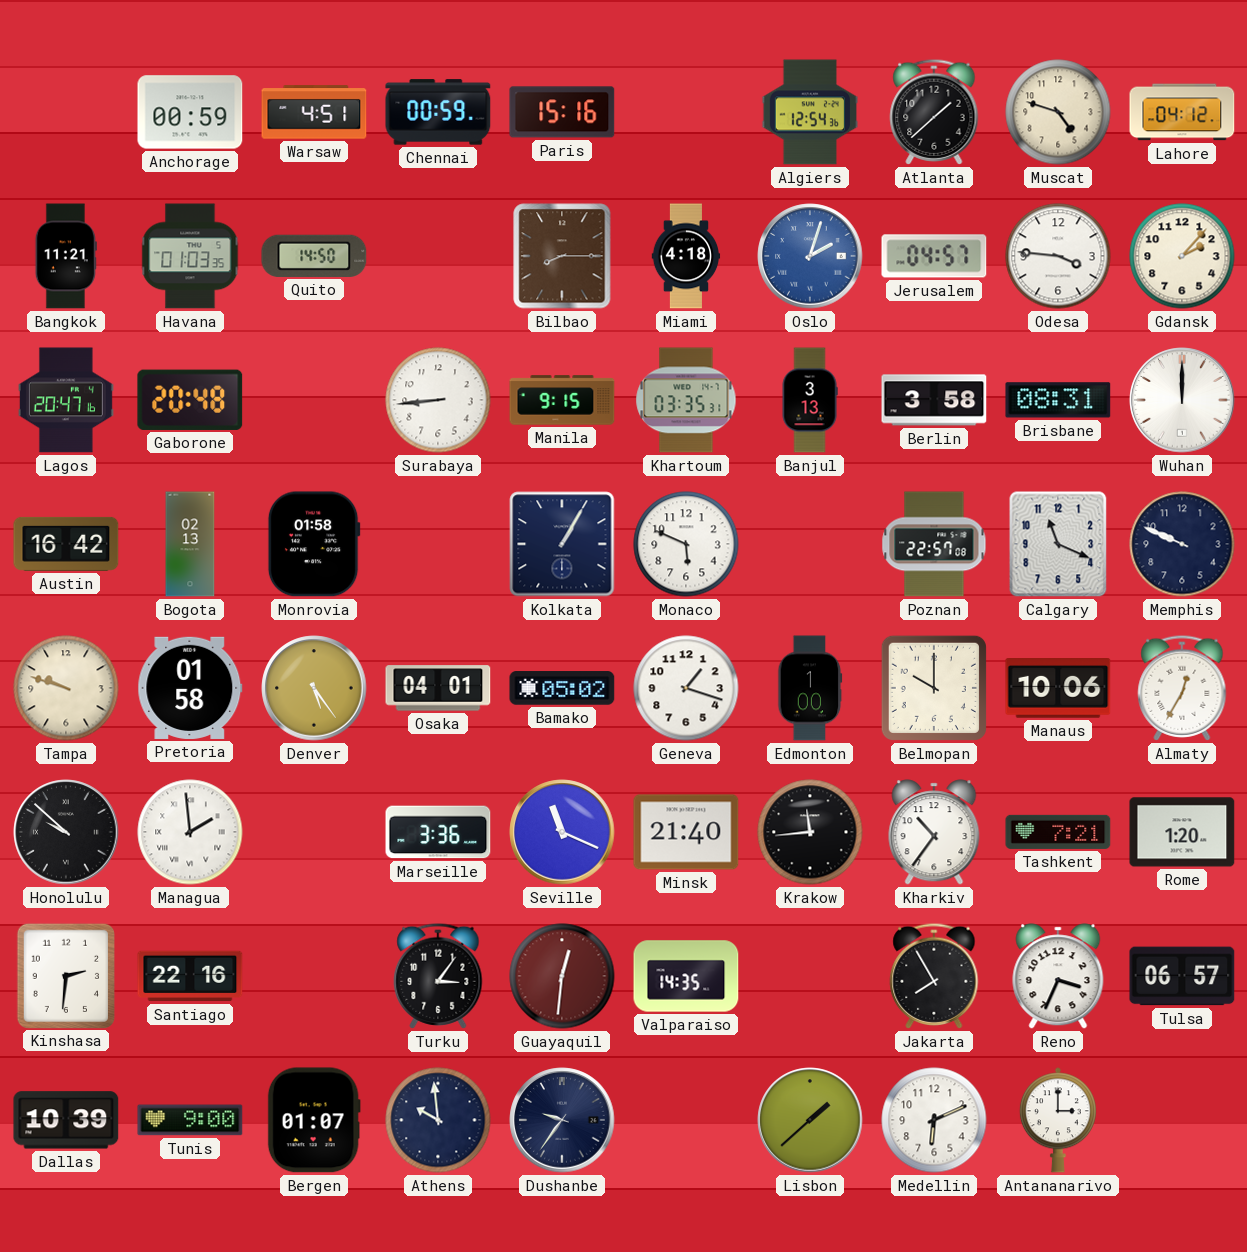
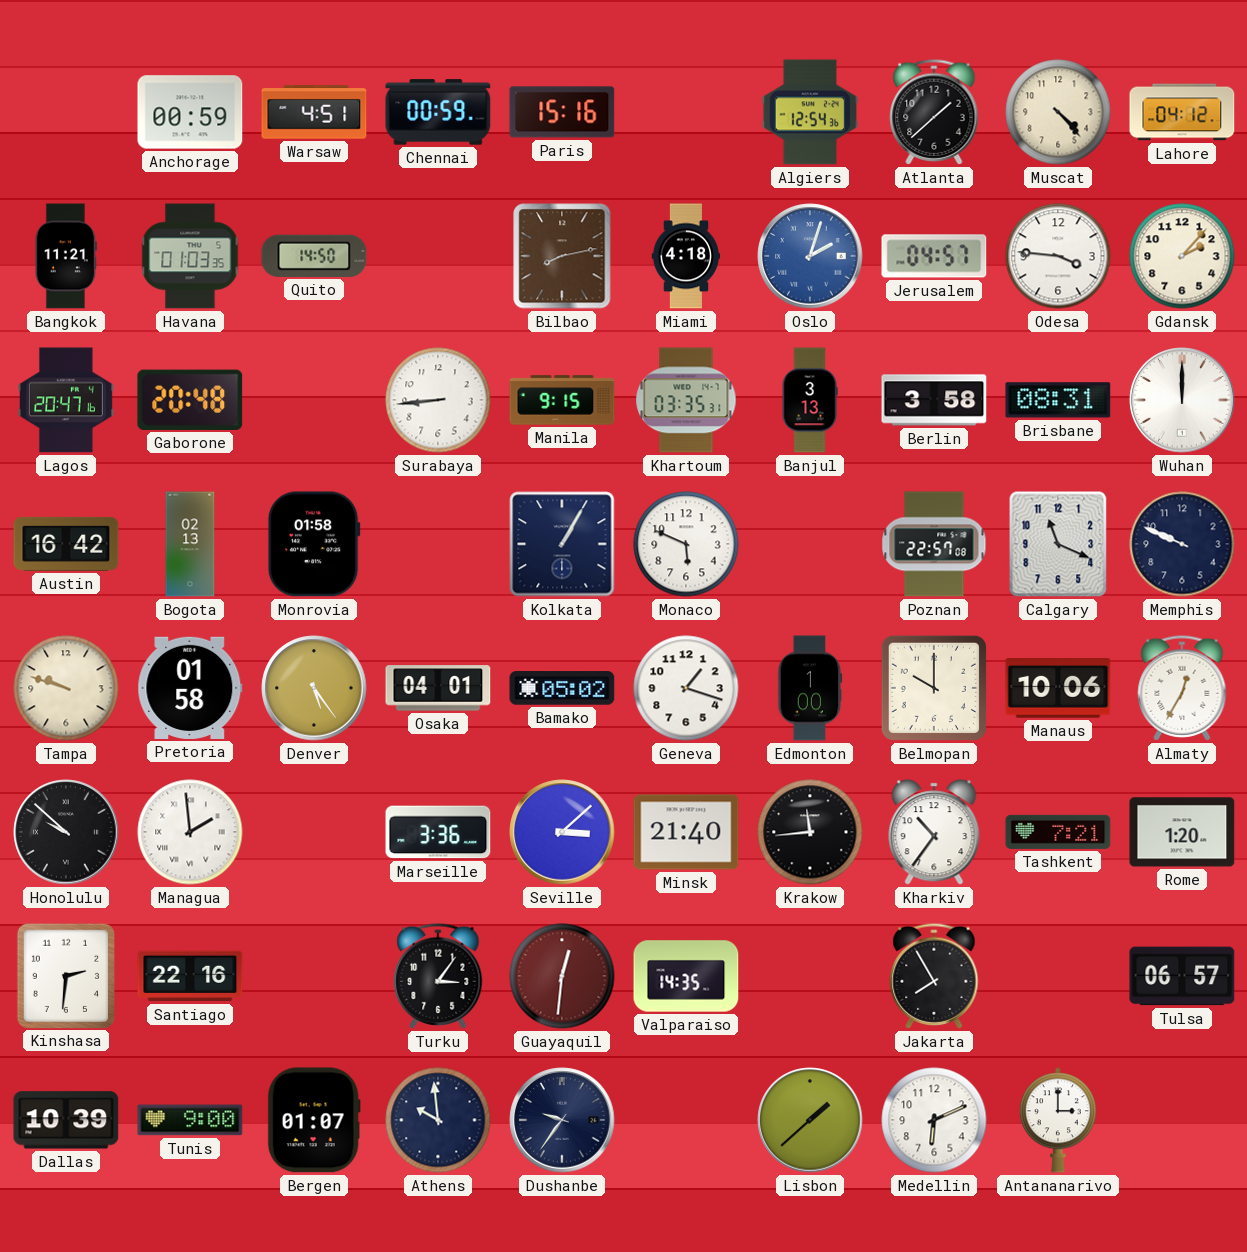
Muscat: 4:48 -> 4:23
Bilbao: 8:15 -> 8:13
Seville: 11:19 -> 3:08
Reno: 3:34 -> none
